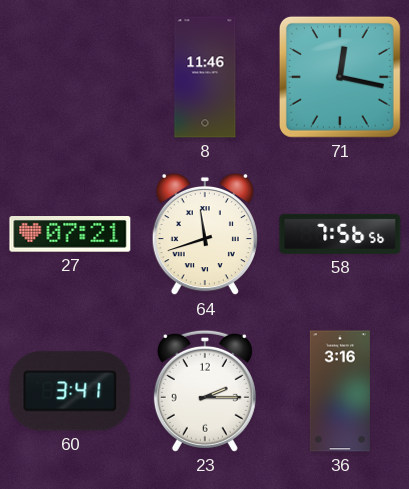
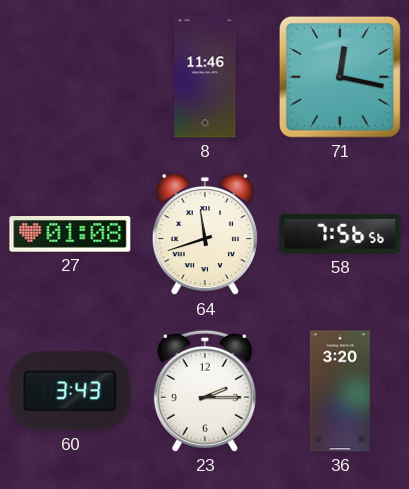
27: 07:21 -> 01:08
60: 3:41 -> 3:43
36: 3:16 -> 3:20
